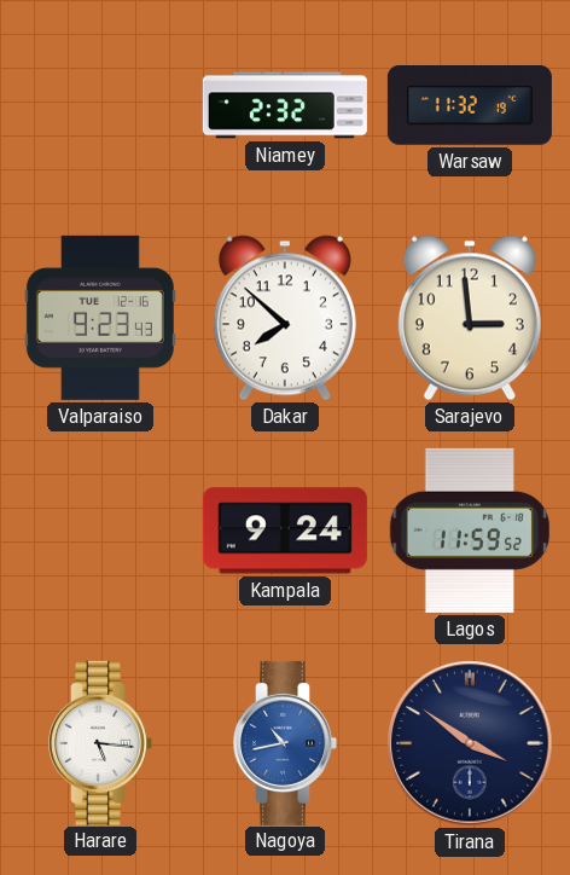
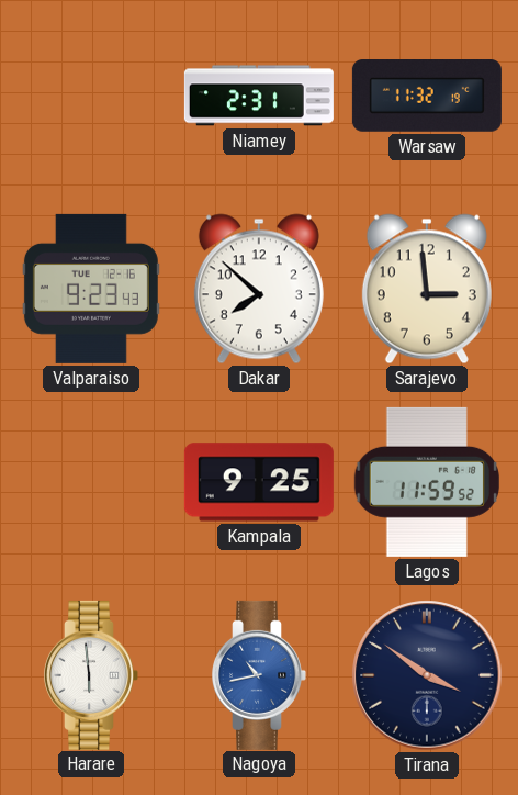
Niamey: 2:32 -> 2:31
Kampala: 9:24 -> 9:25
Harare: 5:16 -> 5:59
